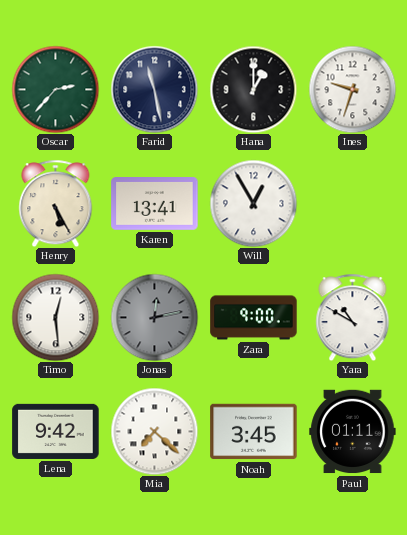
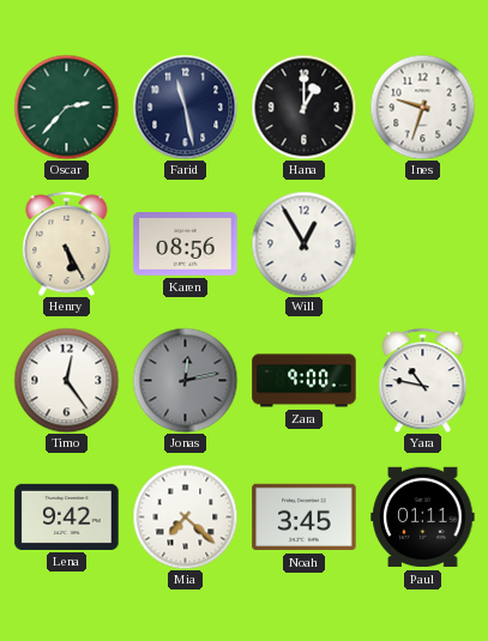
Karen: 13:41 -> 08:56
Timo: 12:29 -> 12:24
Yara: 10:50 -> 10:47
